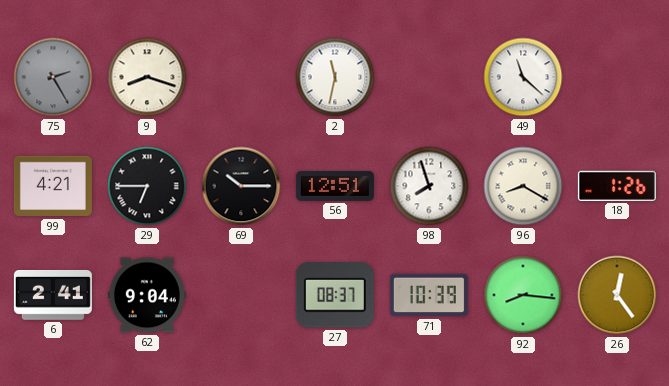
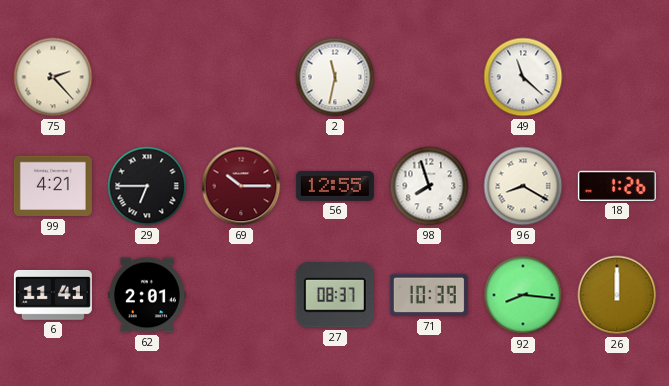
75: 2:25 -> 2:23
75 dial: grey -> cream
9: 8:18 -> none
69 dial: black -> burgundy
56: 12:51 -> 12:55
6: 2:41 -> 11:41
62: 9:04 -> 2:01
26: 12:24 -> 12:00
